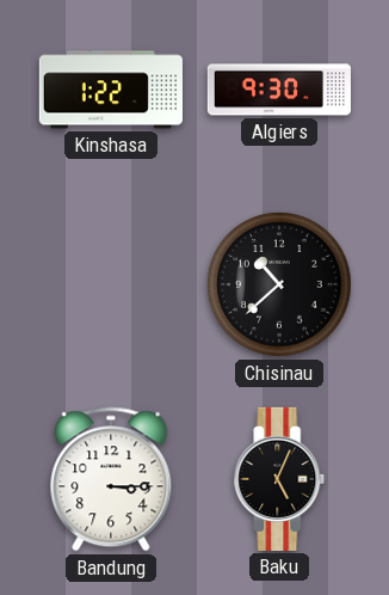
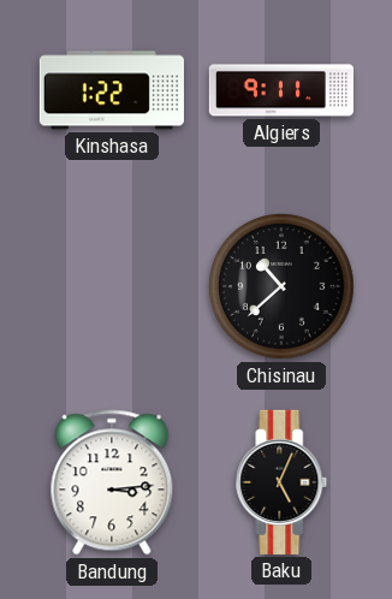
Algiers: 9:30 -> 9:11
Bandung: 3:15 -> 3:14
